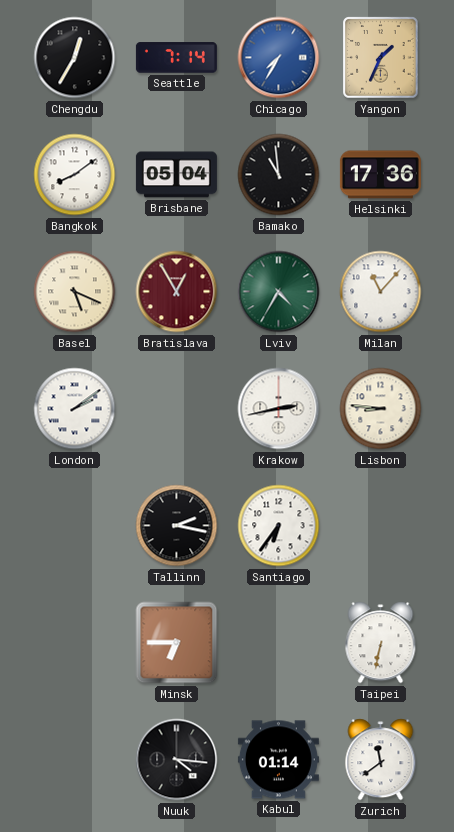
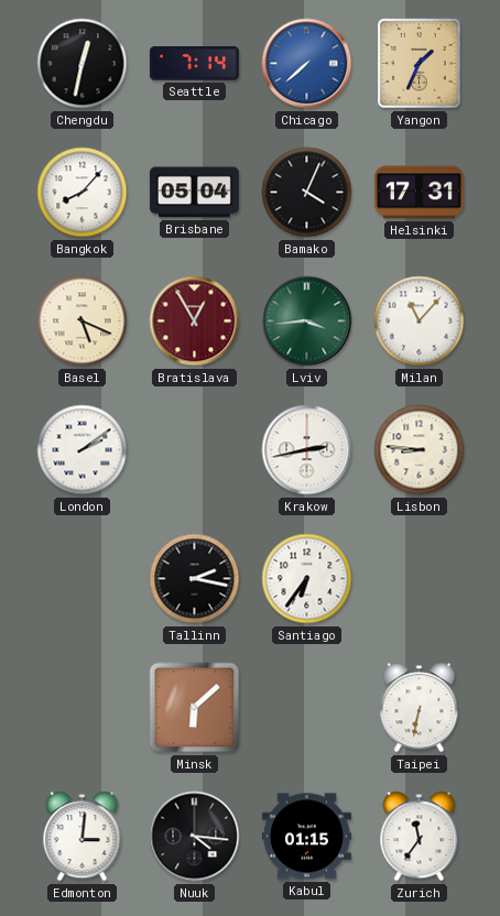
Chengdu: 12:35 -> 12:32
Chicago: 7:35 -> 7:38
Bangkok: 8:09 -> 8:07
Bamako: 10:59 -> 4:04
Helsinki: 17:36 -> 17:31
Lviv: 4:35 -> 3:44
Minsk: 6:45 -> 6:08
Edmonton: none -> 3:01
Kabul: 01:14 -> 01:15
Zurich: 11:39 -> 11:36
